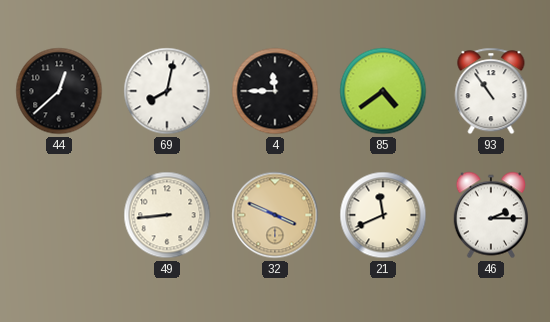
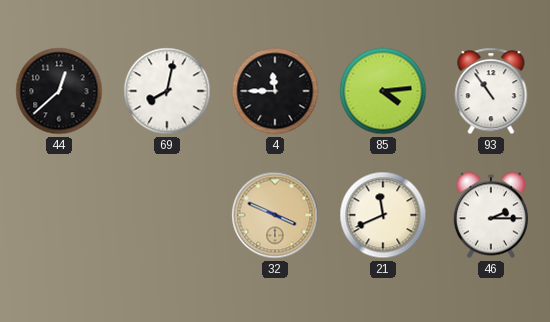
85: 4:39 -> 4:14
49: 8:44 -> none
